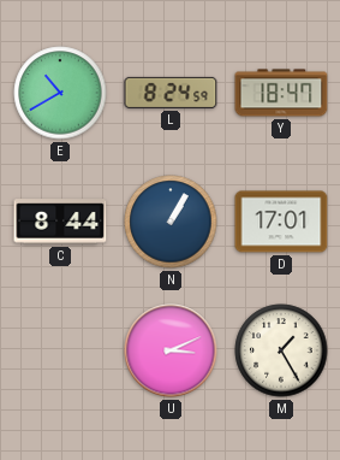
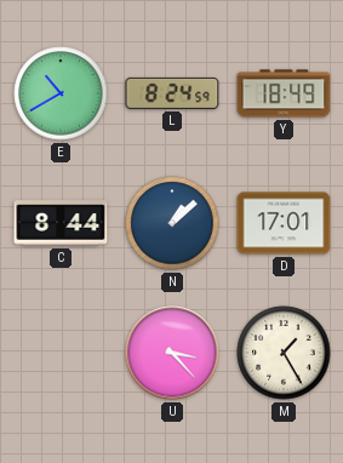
Y: 18:47 -> 18:49
N: 1:05 -> 1:08
U: 3:11 -> 3:23
